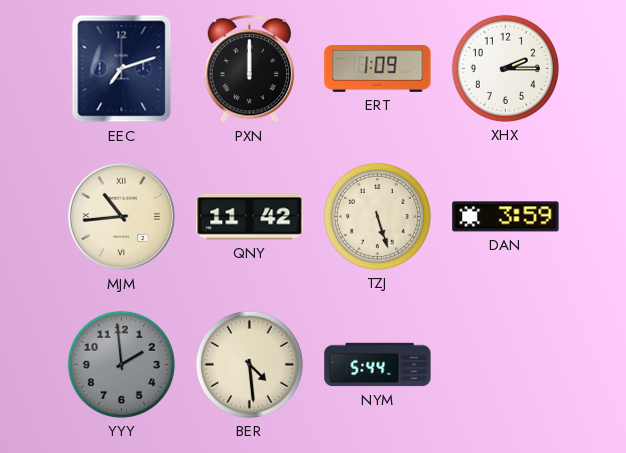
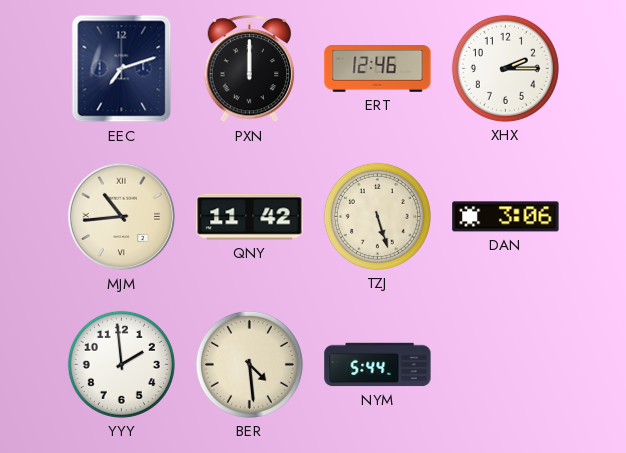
ERT: 1:09 -> 12:46
DAN: 3:59 -> 3:06
YYY dial: grey -> white
